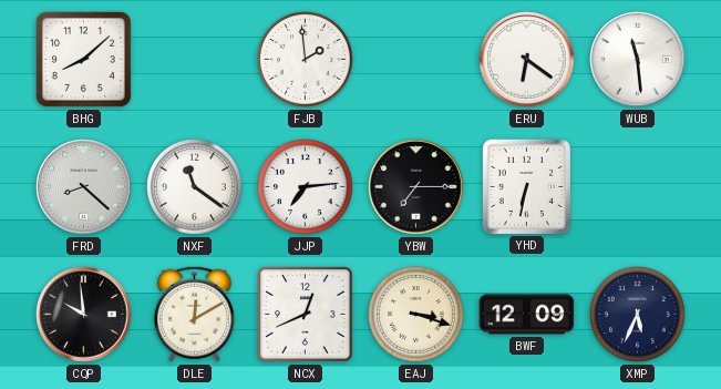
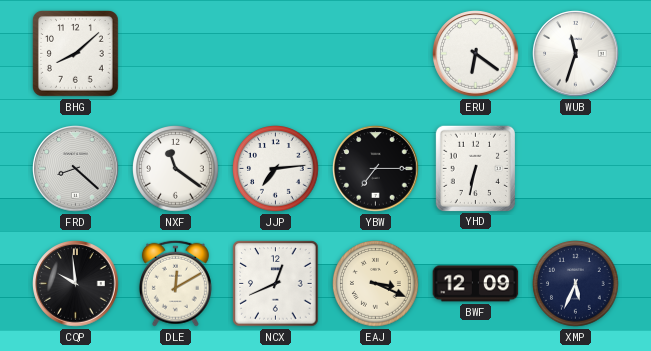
FJB: 1:59 -> none
WUB: 11:29 -> 11:33
EAJ: 3:18 -> 3:19
